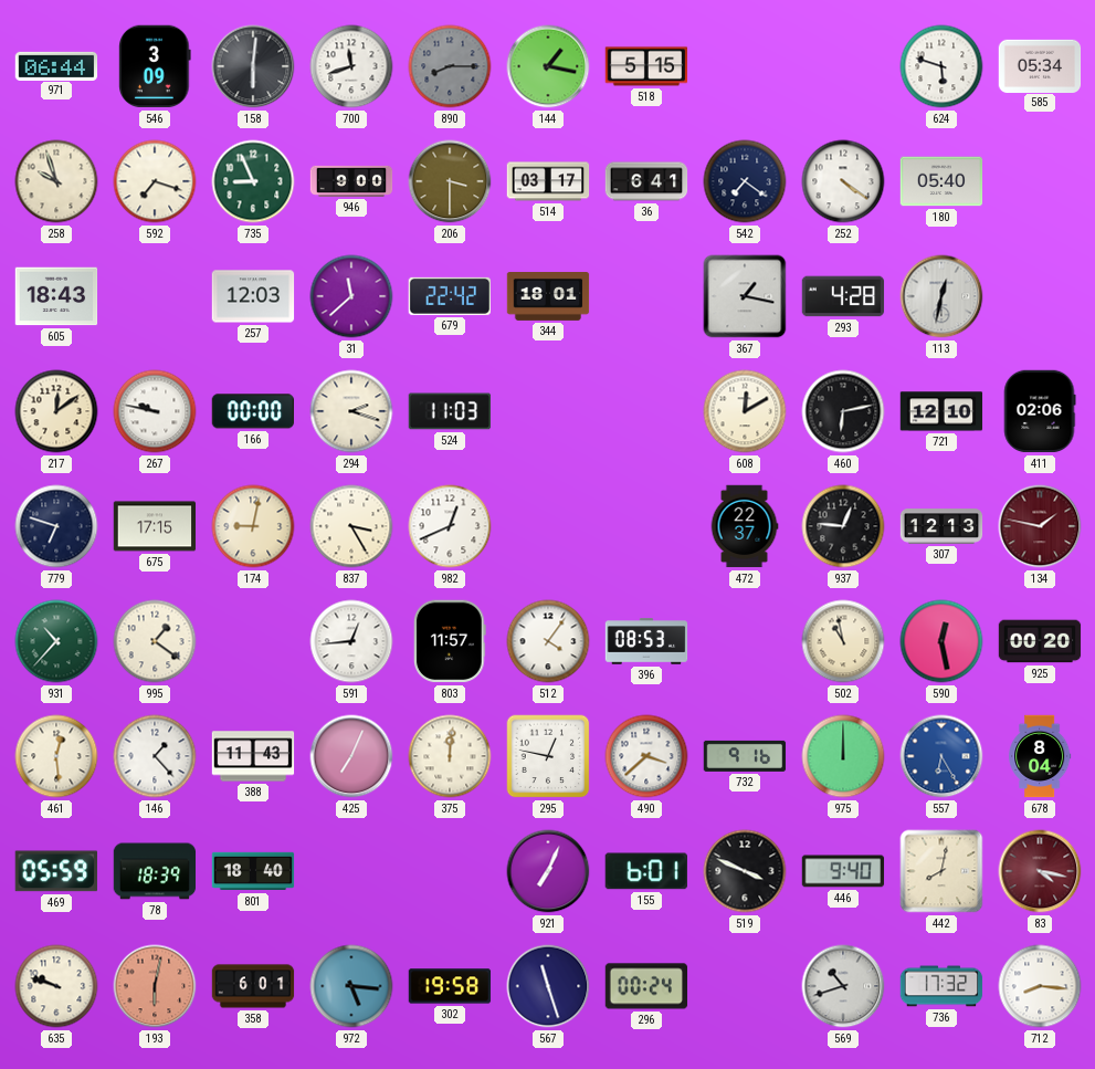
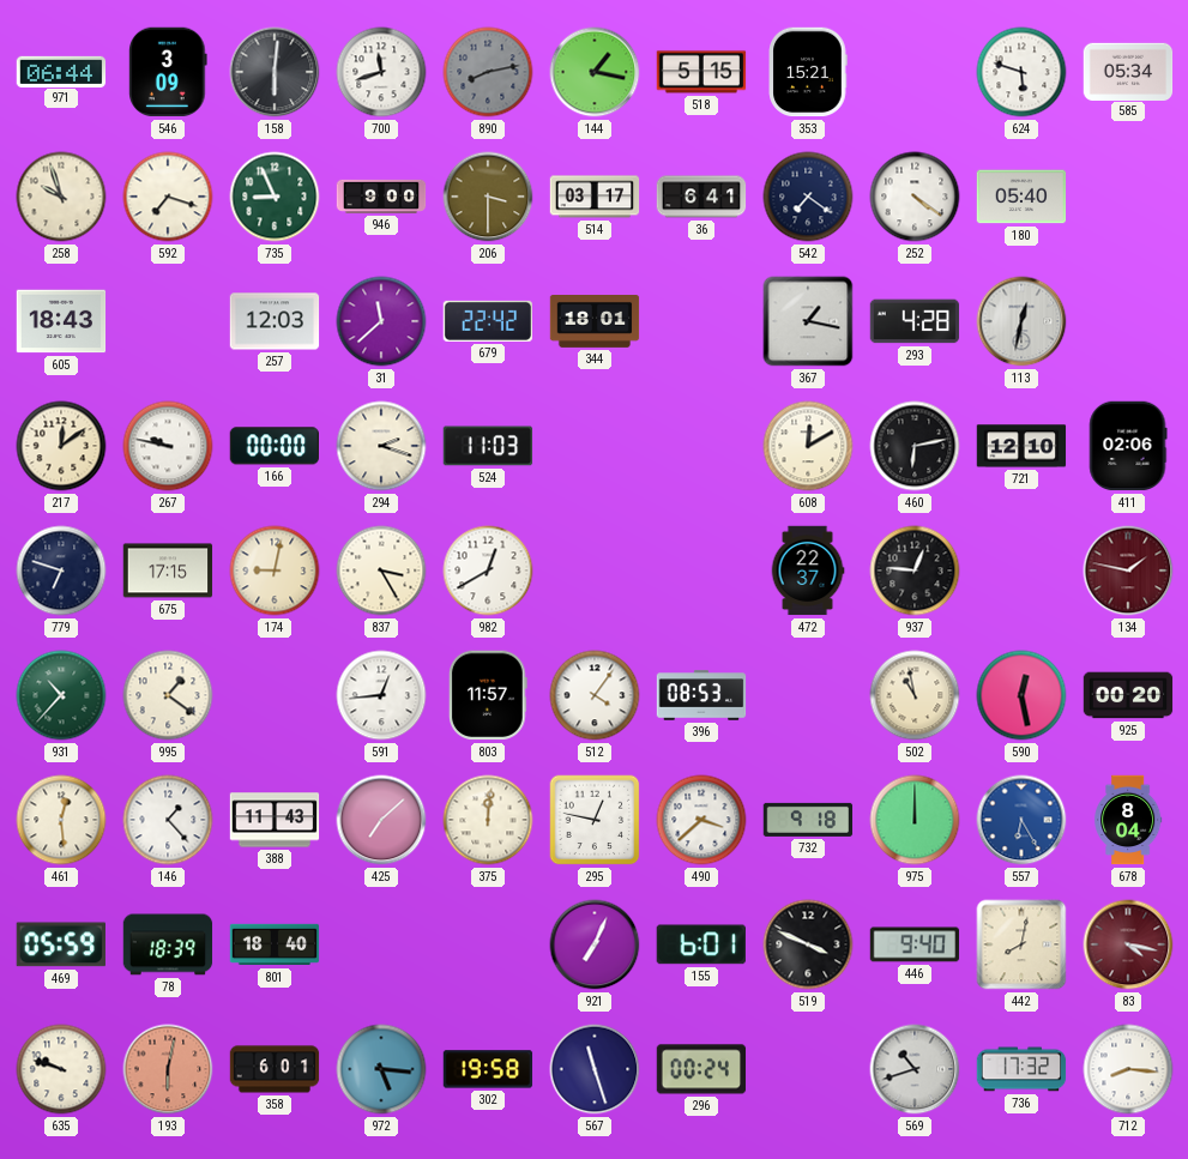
890: 8:15 -> 8:13
353: none -> 15:21
982: 12:41 -> 12:40
307: 12:13 -> none
425: 7:04 -> 7:08
732: 9:16 -> 9:18
